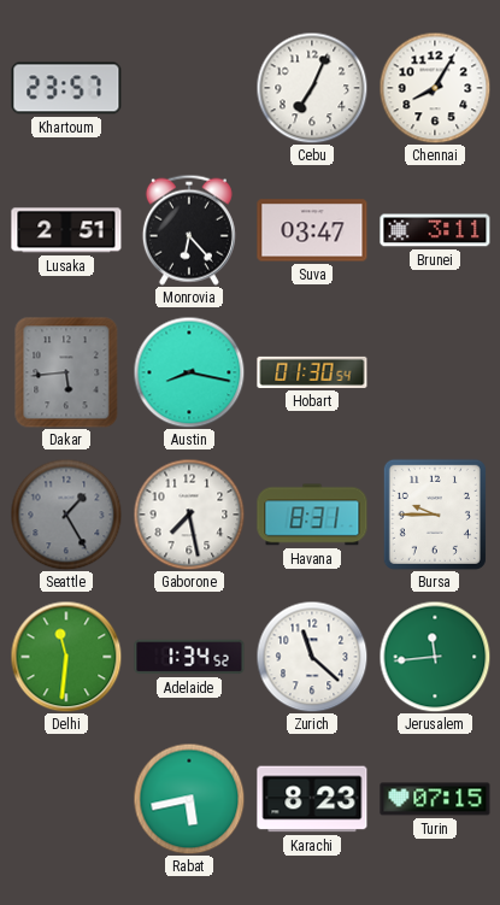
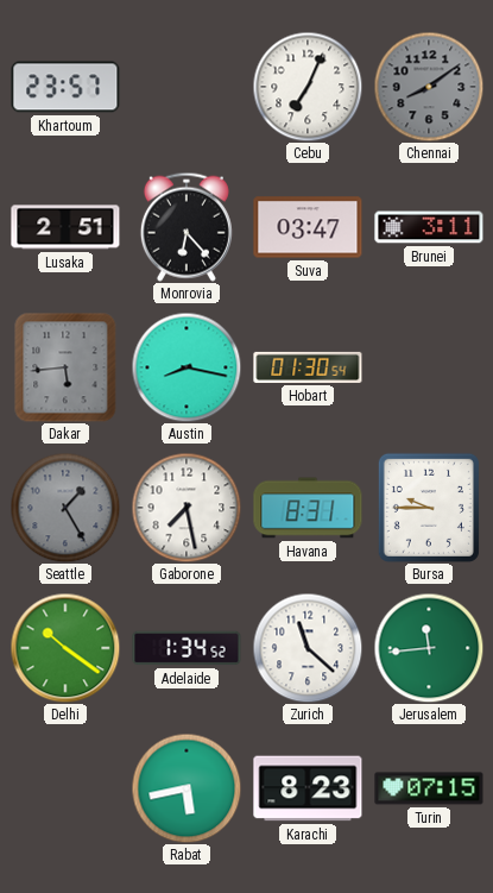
Chennai: 8:05 -> 8:09
Chennai dial: white -> grey
Delhi: 11:31 -> 10:21
